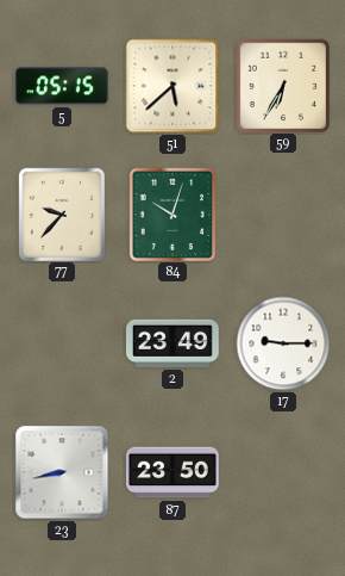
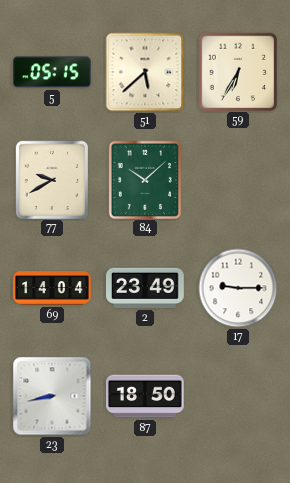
77: 9:37 -> 9:40
84: 10:03 -> 10:08
69: none -> 14:04
87: 23:50 -> 18:50
